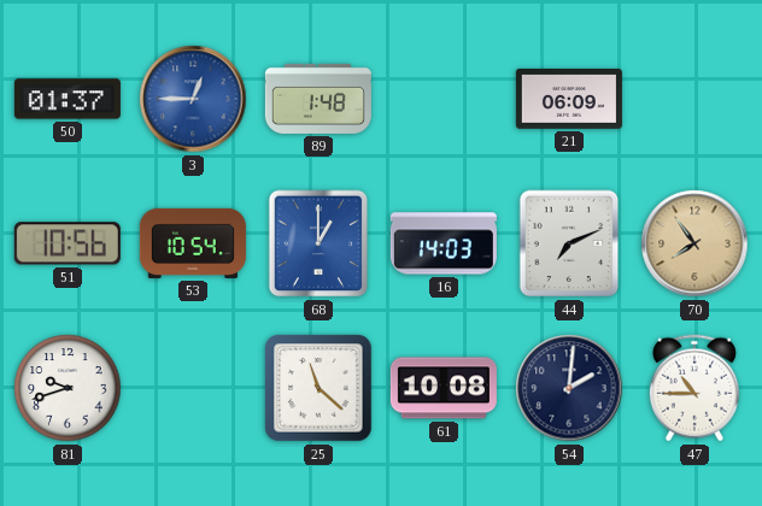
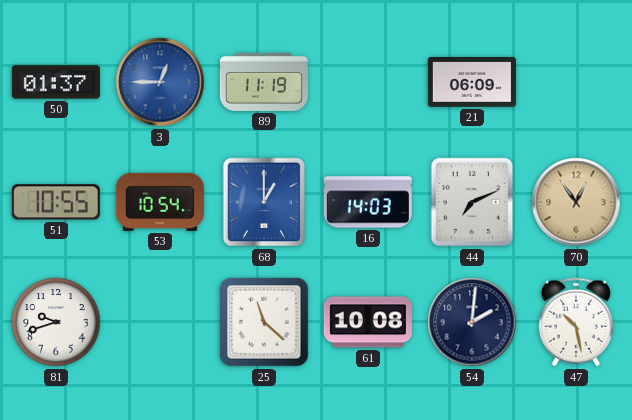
89: 1:48 -> 11:19
51: 10:56 -> 10:55
70: 7:54 -> 12:54
47: 10:45 -> 10:28
